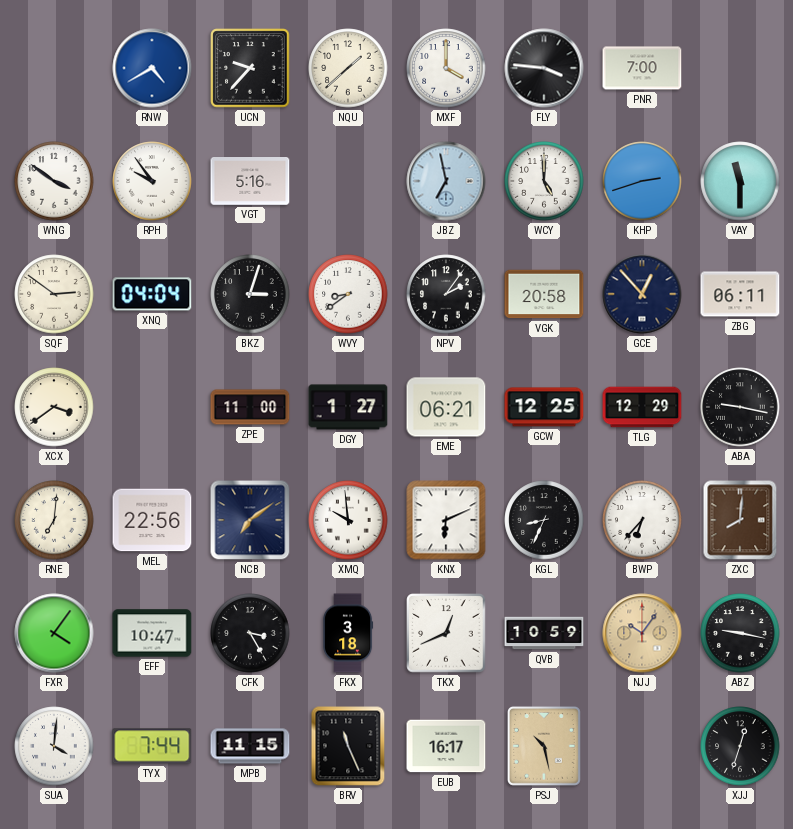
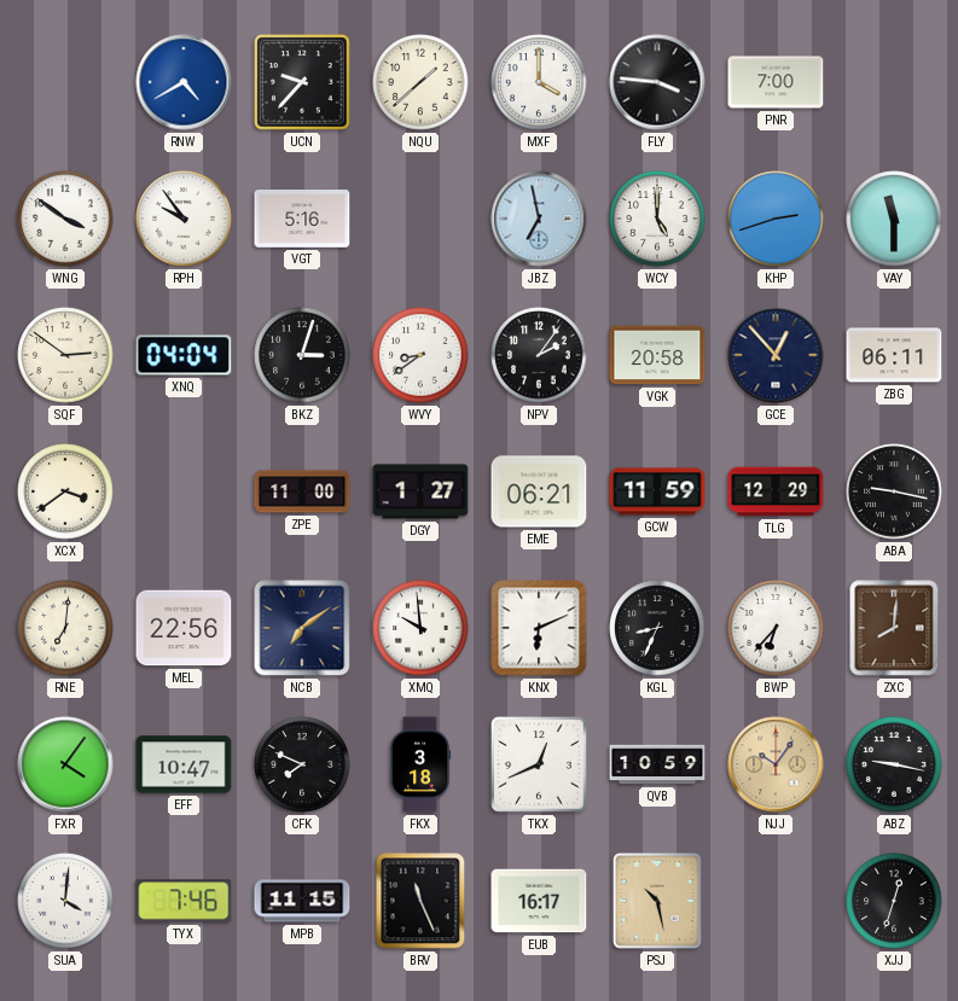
GCW: 12:25 -> 11:59
CFK: 3:25 -> 7:49
TYX: 7:44 -> 7:46
